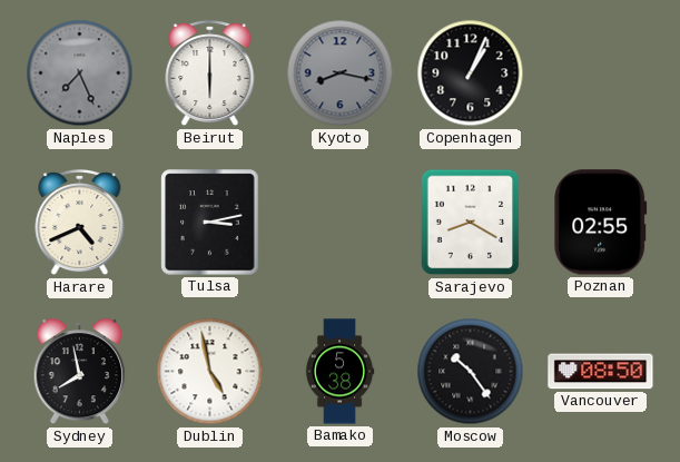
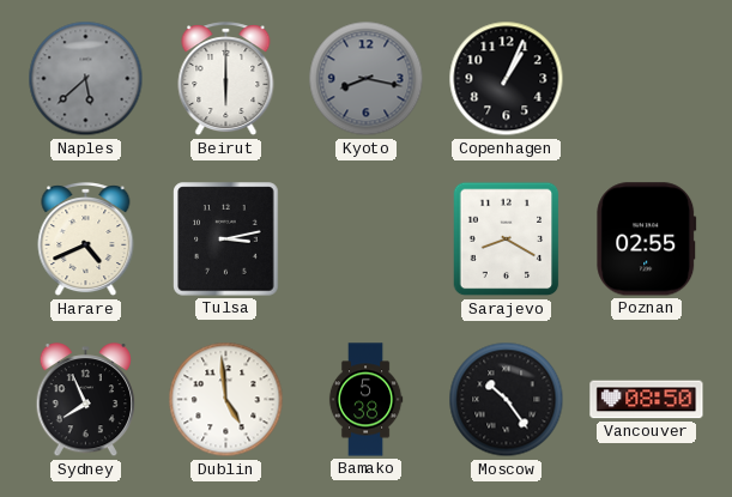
Naples: 7:26 -> 5:38
Sydney: 7:58 -> 7:56
Dublin: 4:58 -> 4:59
